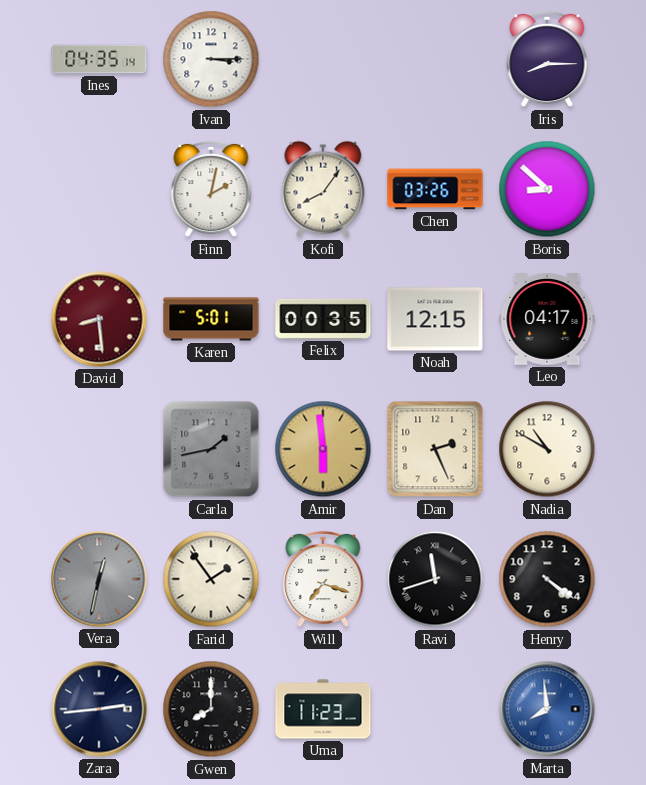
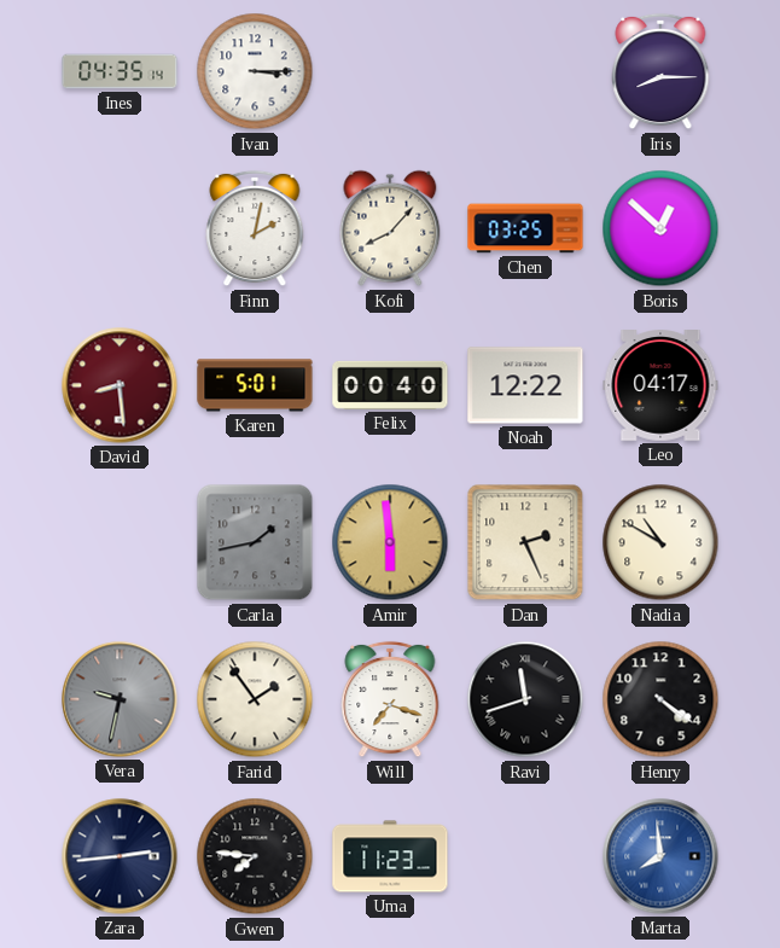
Kofi: 8:06 -> 8:07
Chen: 03:26 -> 03:25
Boris: 8:52 -> 12:52
Felix: 00:35 -> 00:40
Noah: 12:15 -> 12:22
Vera: 12:32 -> 9:32
Gwen: 8:00 -> 7:46
